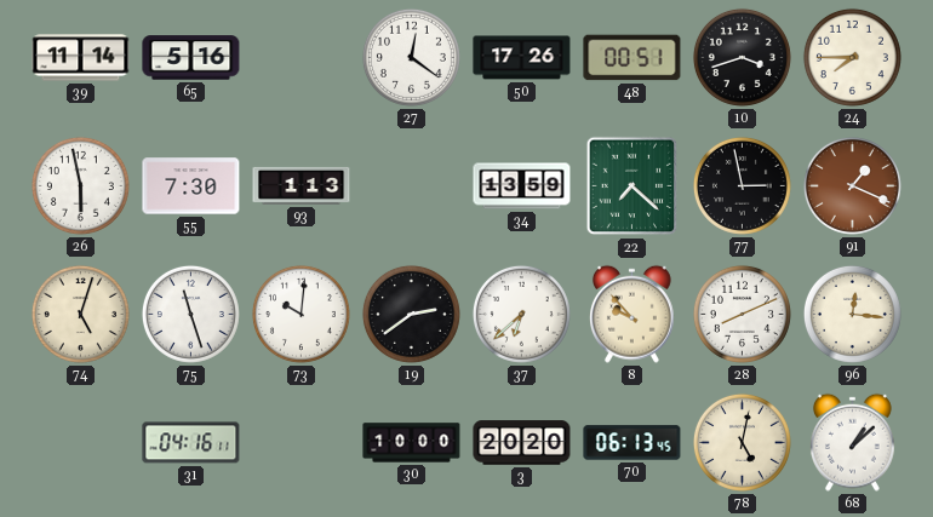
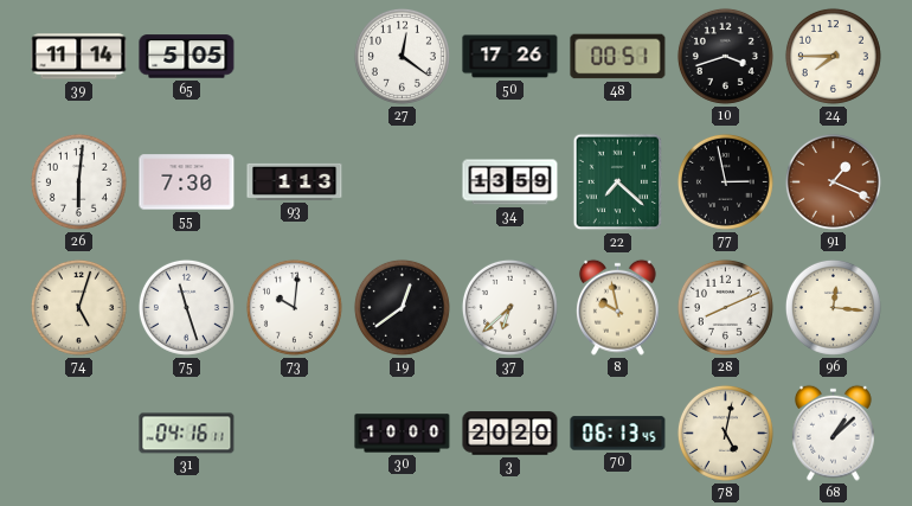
65: 5:16 -> 5:05
26: 5:58 -> 6:01
19: 2:39 -> 12:39
8: 9:53 -> 9:58
